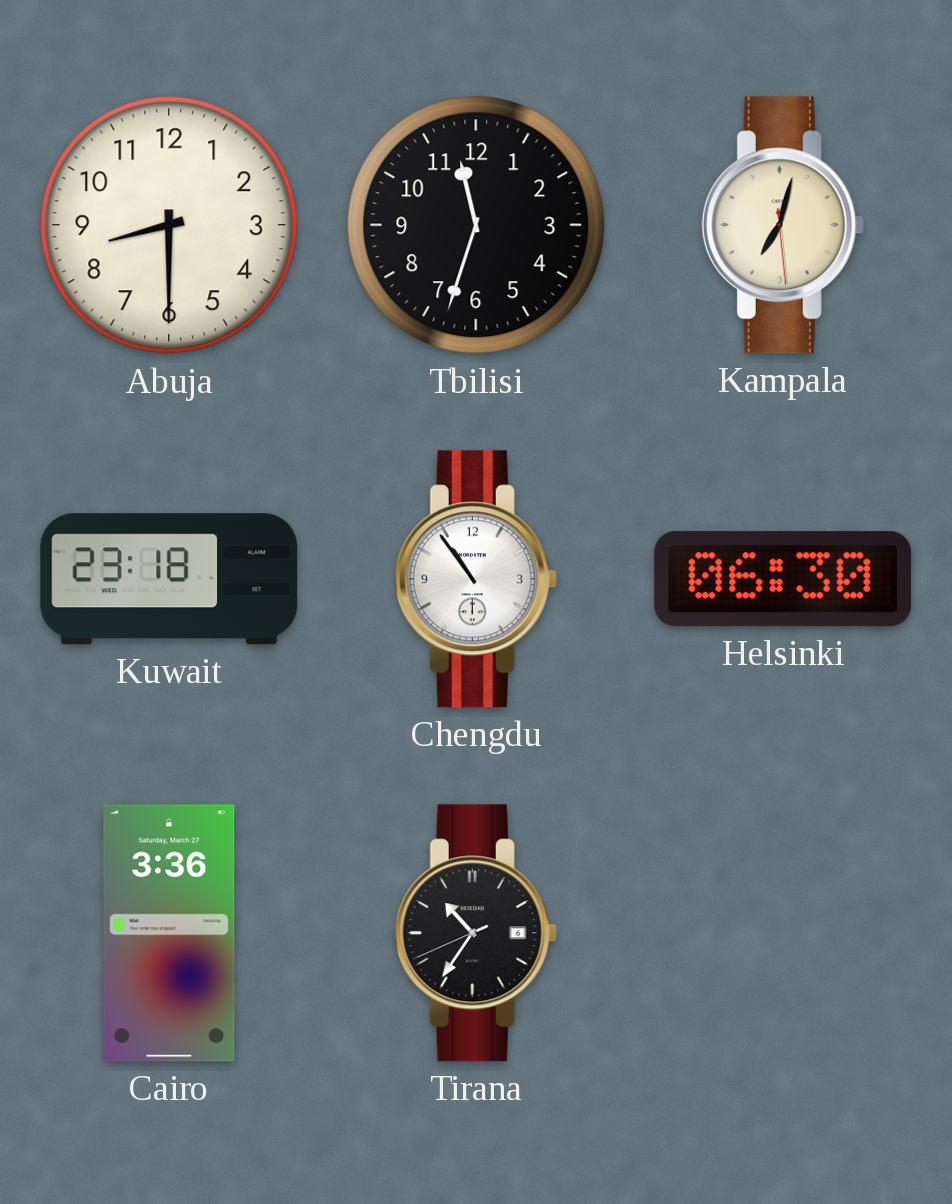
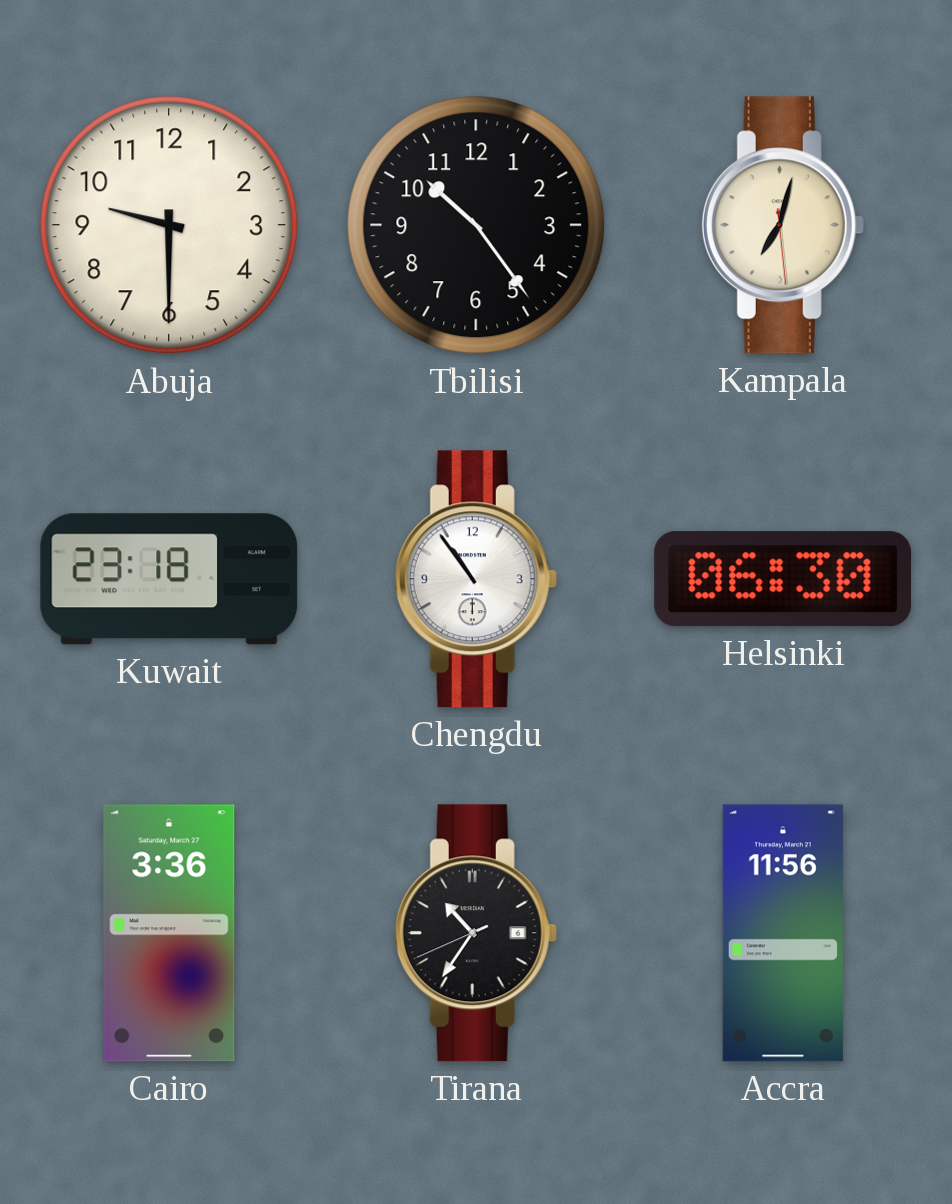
Abuja: 8:30 -> 9:30
Tbilisi: 11:33 -> 10:24
Accra: none -> 11:56
